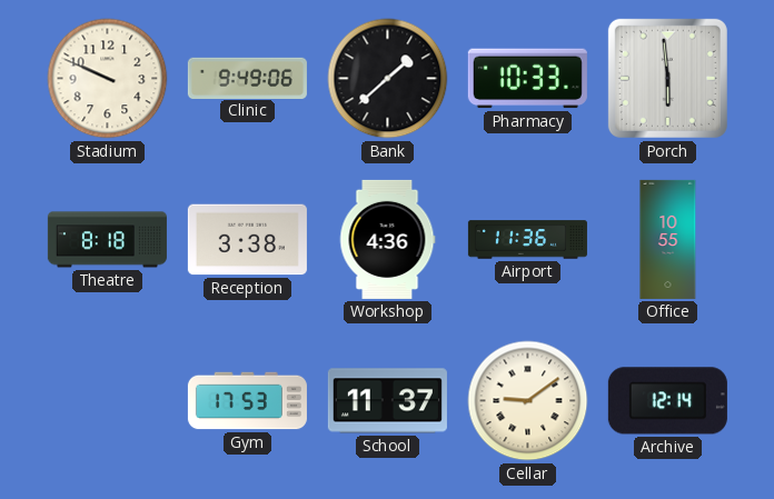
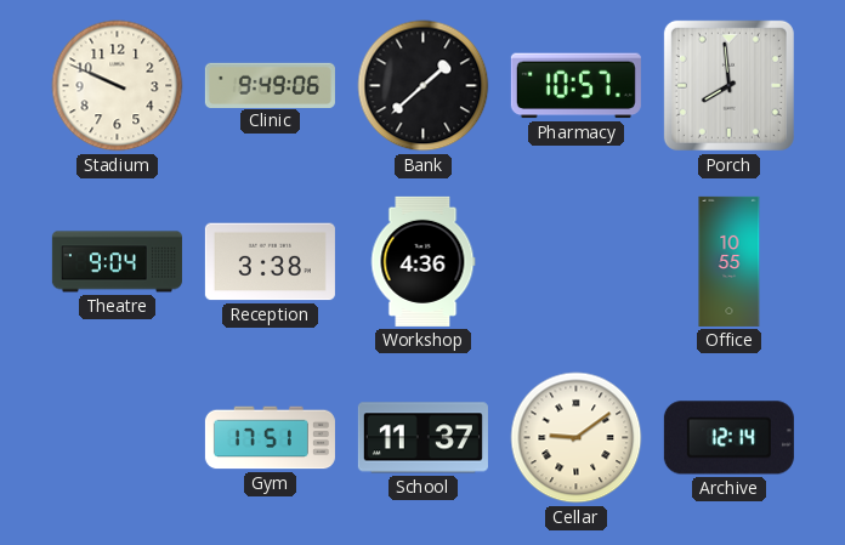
Pharmacy: 10:33 -> 10:57
Porch: 5:59 -> 7:59
Theatre: 8:18 -> 9:04
Airport: 11:36 -> none
Gym: 17:53 -> 17:51
